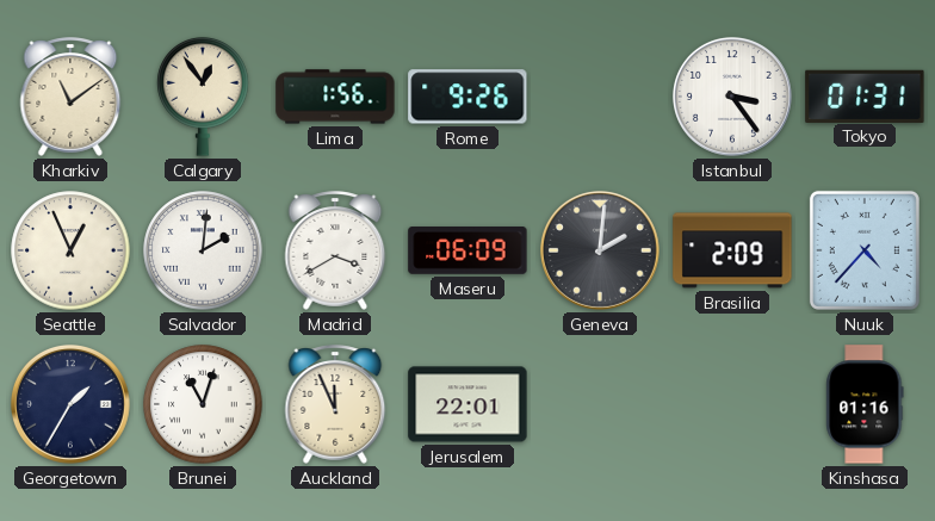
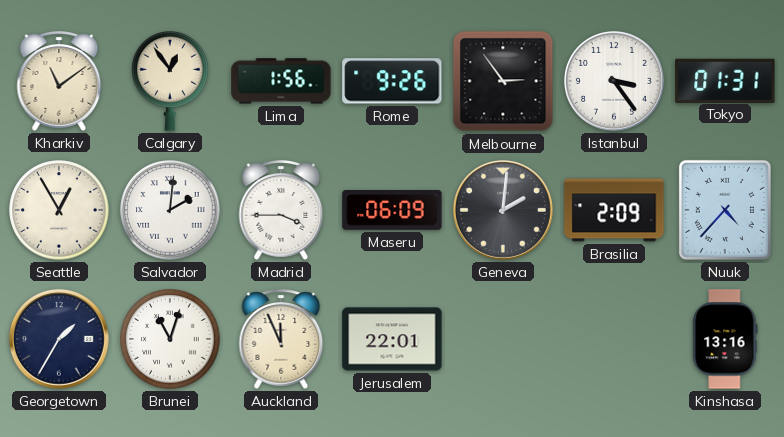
Melbourne: none -> 2:54
Seattle: 12:56 -> 12:55
Madrid: 3:40 -> 3:45
Kinshasa: 01:16 -> 13:16
